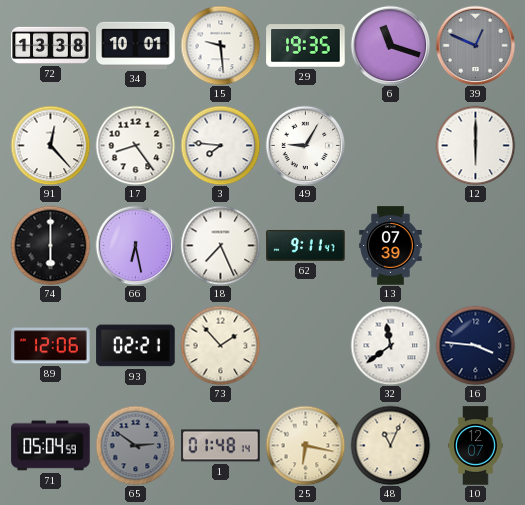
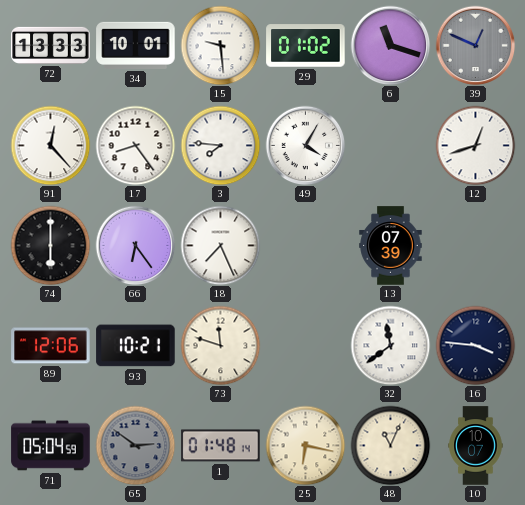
72: 13:38 -> 13:33
29: 19:35 -> 01:02
49: 9:05 -> 4:05
12: 6:00 -> 12:42
66: 6:28 -> 6:24
62: 9:11 -> none
93: 02:21 -> 10:21
73: 1:53 -> 11:48
10: 12:07 -> 10:07
